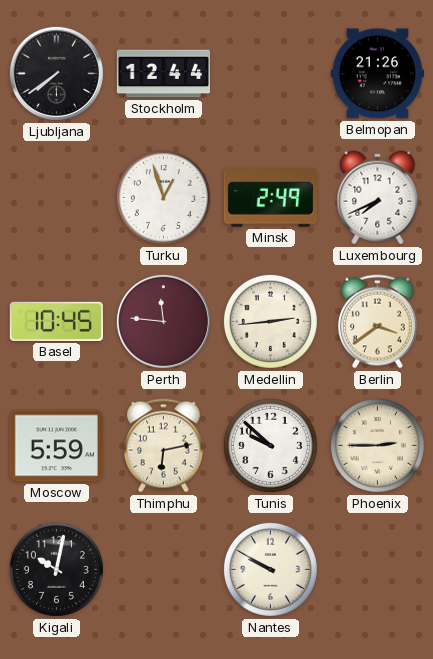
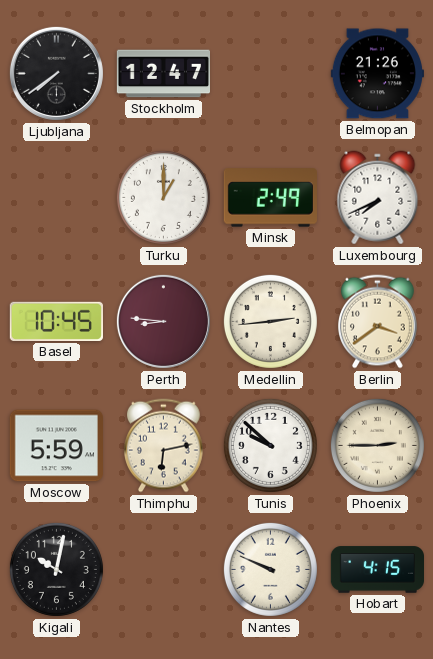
Stockholm: 12:44 -> 12:47
Turku: 12:57 -> 1:00
Perth: 11:46 -> 8:46
Nantes: 9:50 -> 9:49
Hobart: none -> 4:15
